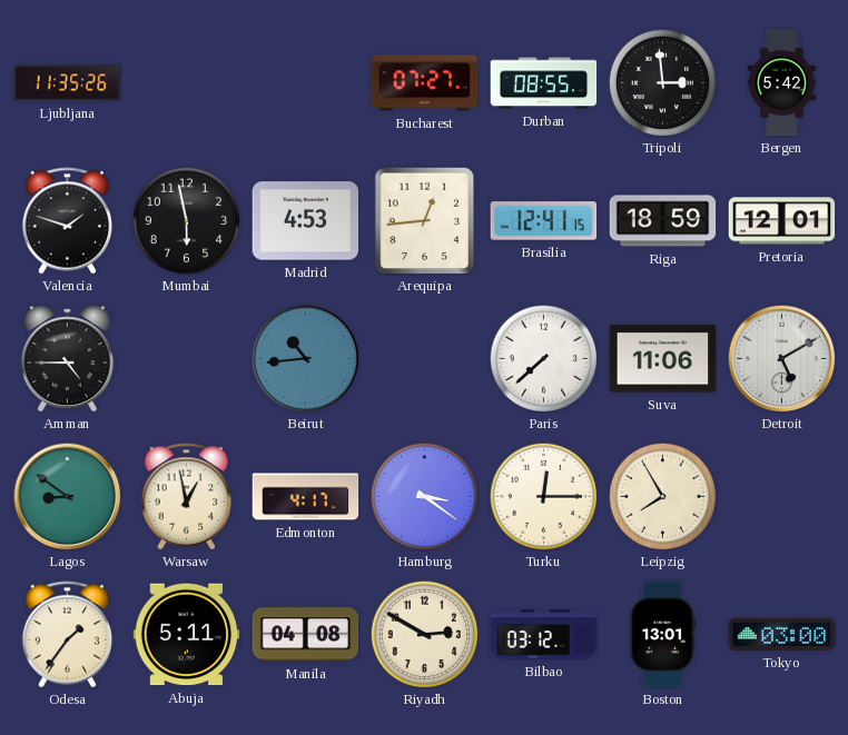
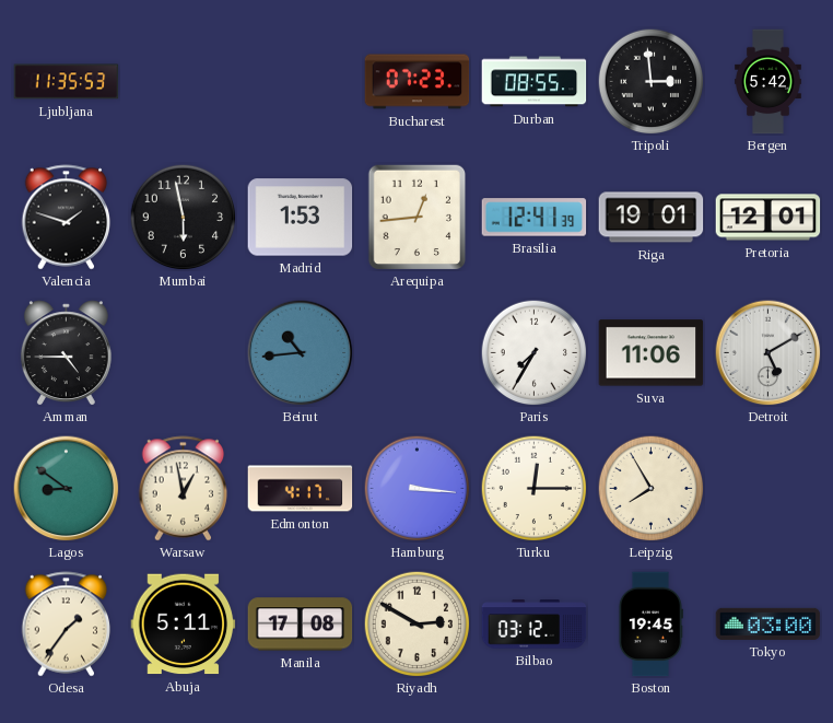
Ljubljana: 11:35:26 -> 11:35:53
Bucharest: 07:27 -> 07:23
Madrid: 4:53 -> 1:53
Brasilia: 12:41:15 -> 12:41:39
Riga: 18:59 -> 19:01
Paris: 7:38 -> 7:35
Hamburg: 3:21 -> 3:16
Manila: 04:08 -> 17:08
Boston: 13:01 -> 19:45
